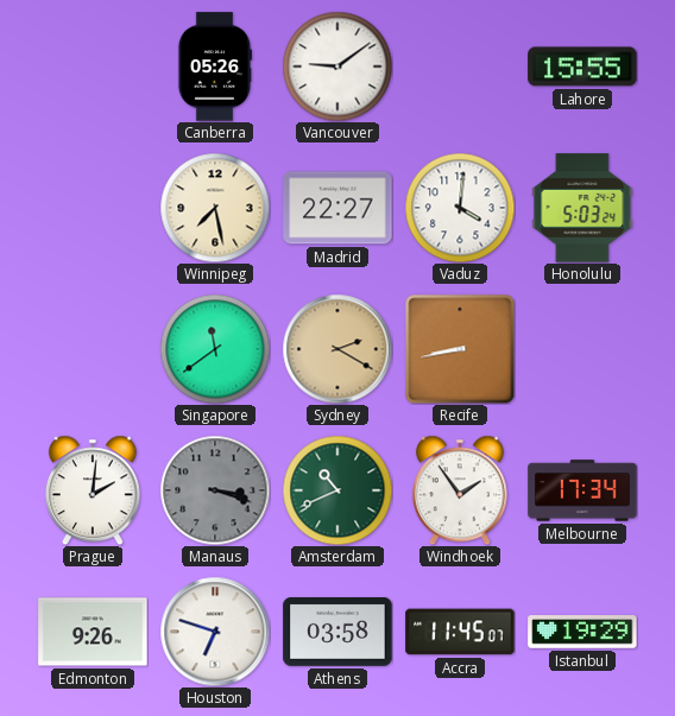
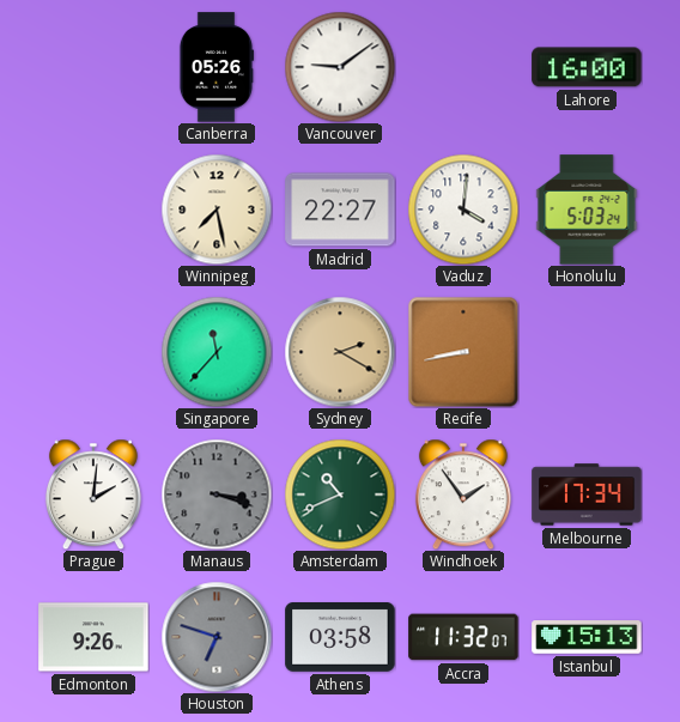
Lahore: 15:55 -> 16:00
Singapore: 11:39 -> 11:37
Houston dial: white -> grey
Accra: 11:45 -> 11:32
Istanbul: 19:29 -> 15:13
